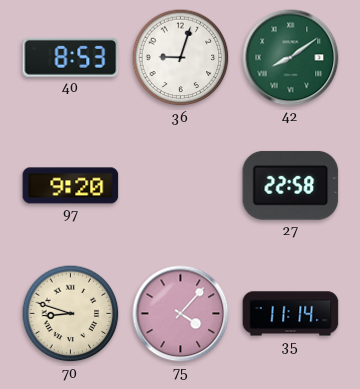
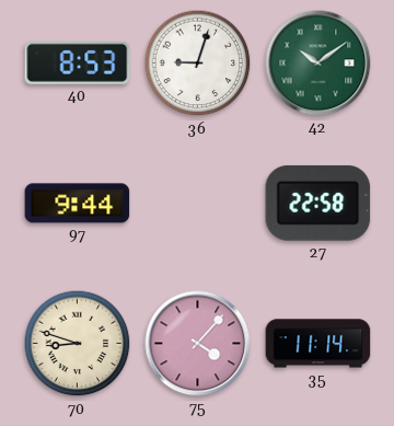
42: 8:09 -> 10:09
97: 9:20 -> 9:44
